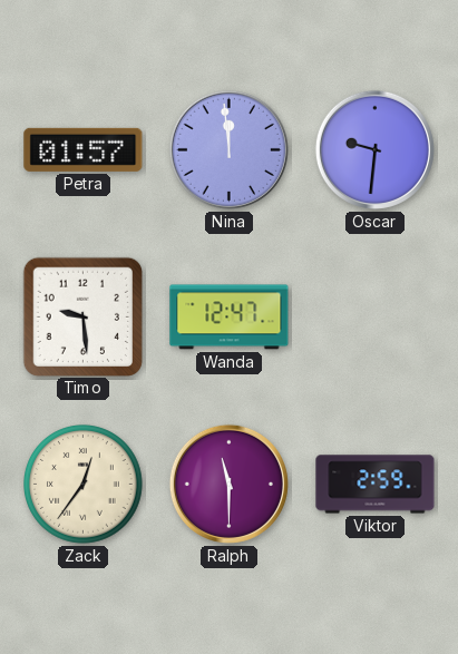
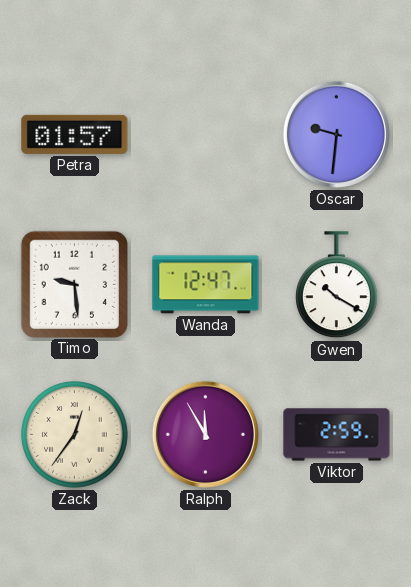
Nina: 11:59 -> none
Gwen: none -> 10:20
Ralph: 11:30 -> 11:55
